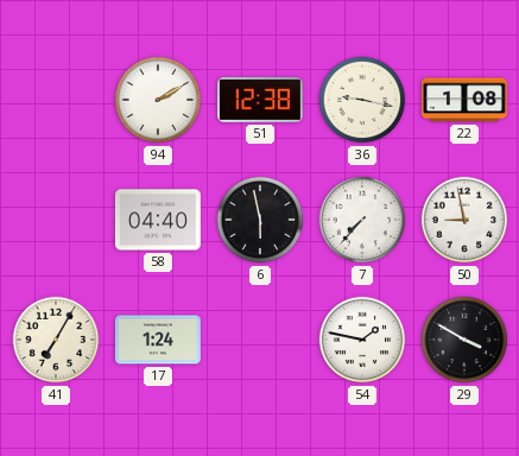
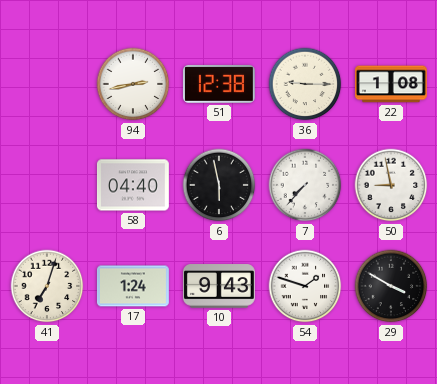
94: 2:10 -> 2:43
36: 9:17 -> 9:15
41: 7:05 -> 7:03
10: none -> 9:43
54: 1:47 -> 1:48
